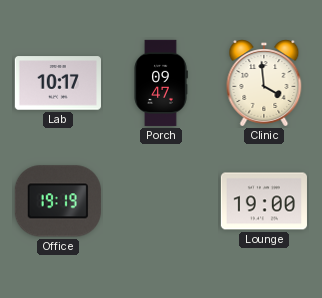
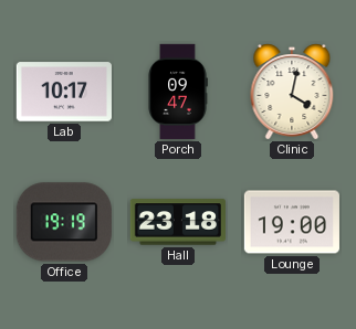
Clinic: 3:59 -> 4:02
Hall: none -> 23:18
